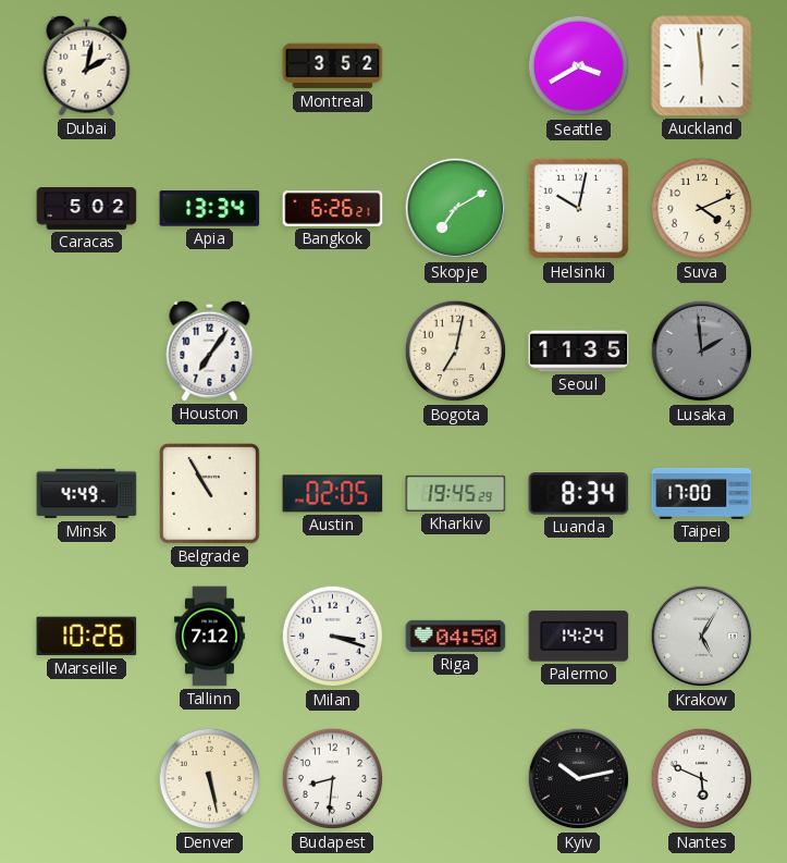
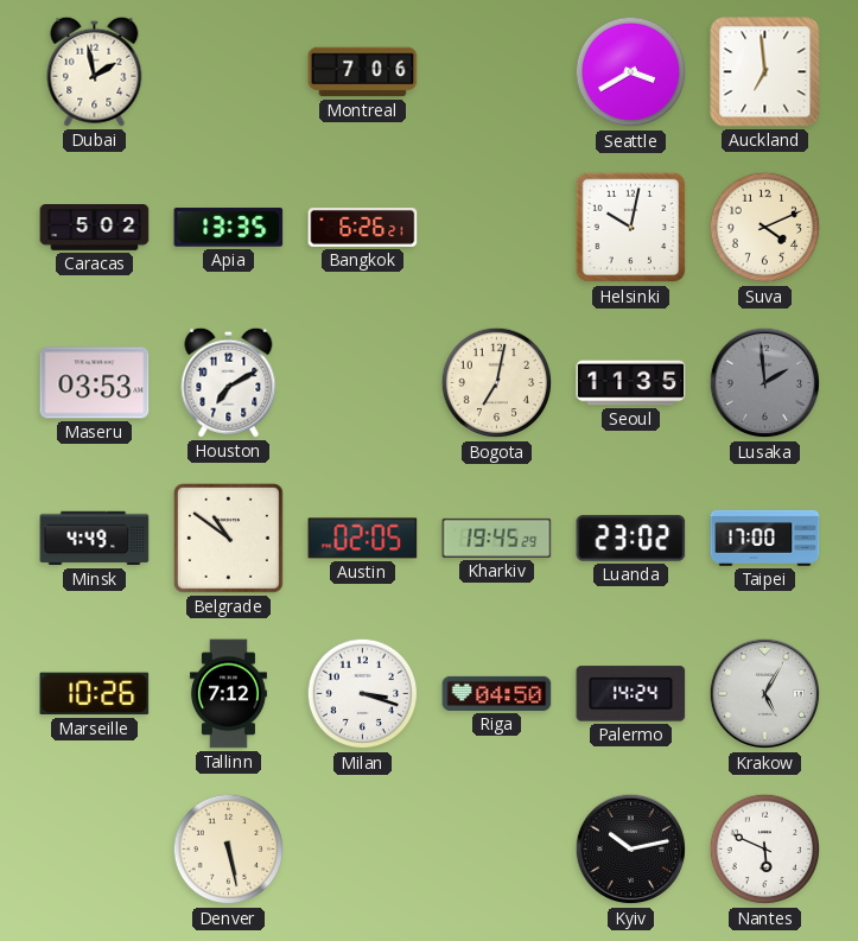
Dubai: 2:02 -> 1:58
Montreal: 3:52 -> 7:06
Auckland: 5:59 -> 6:59
Apia: 13:34 -> 13:35
Skopje: 7:10 -> none
Maseru: none -> 03:53
Houston: 7:06 -> 7:10
Belgrade: 10:55 -> 10:51
Luanda: 8:34 -> 23:02
Budapest: 8:31 -> none
